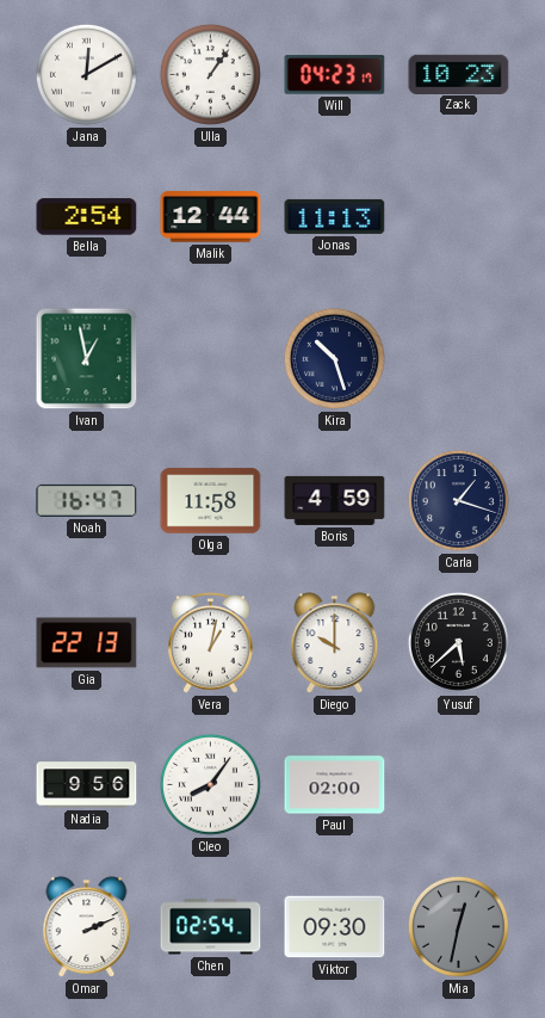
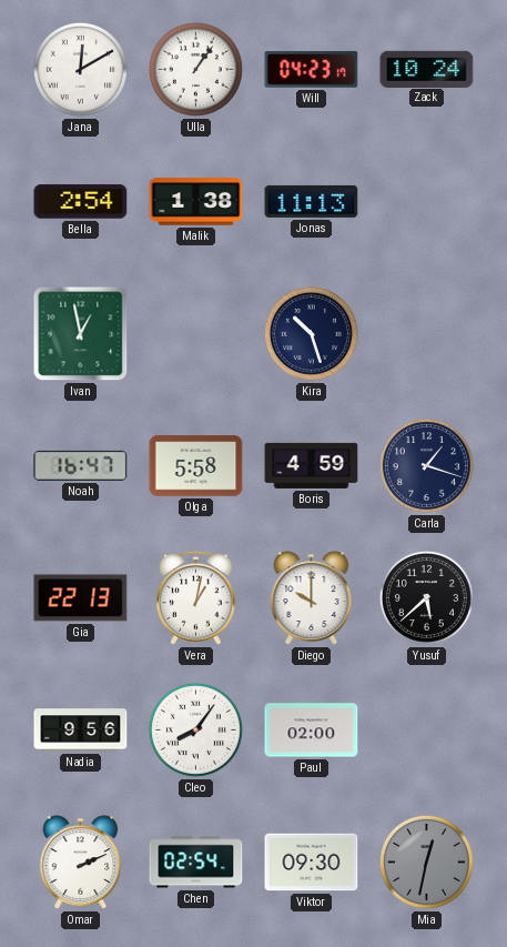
Zack: 10:23 -> 10:24
Malik: 12:44 -> 1:38
Olga: 11:58 -> 5:58
